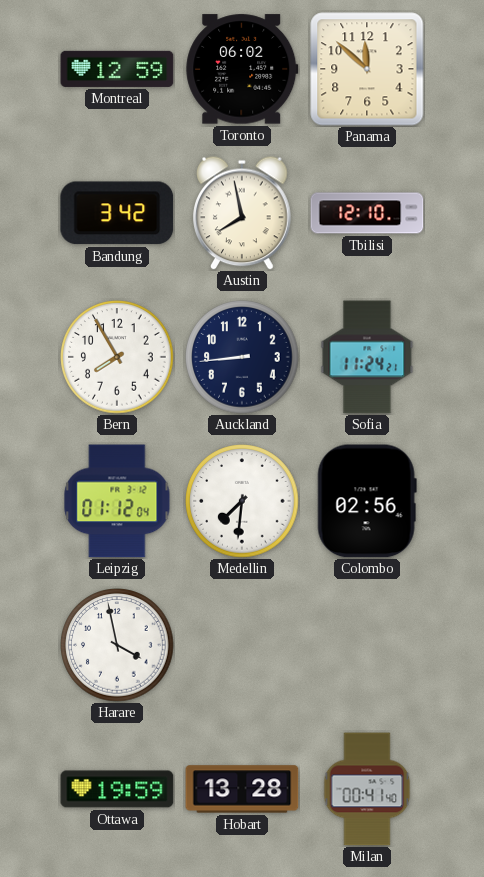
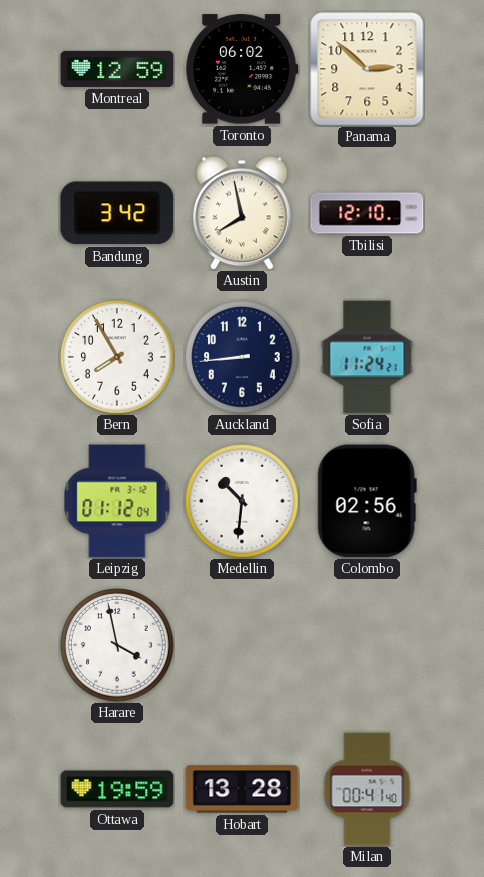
Panama: 11:52 -> 2:52
Medellin: 7:31 -> 10:31
